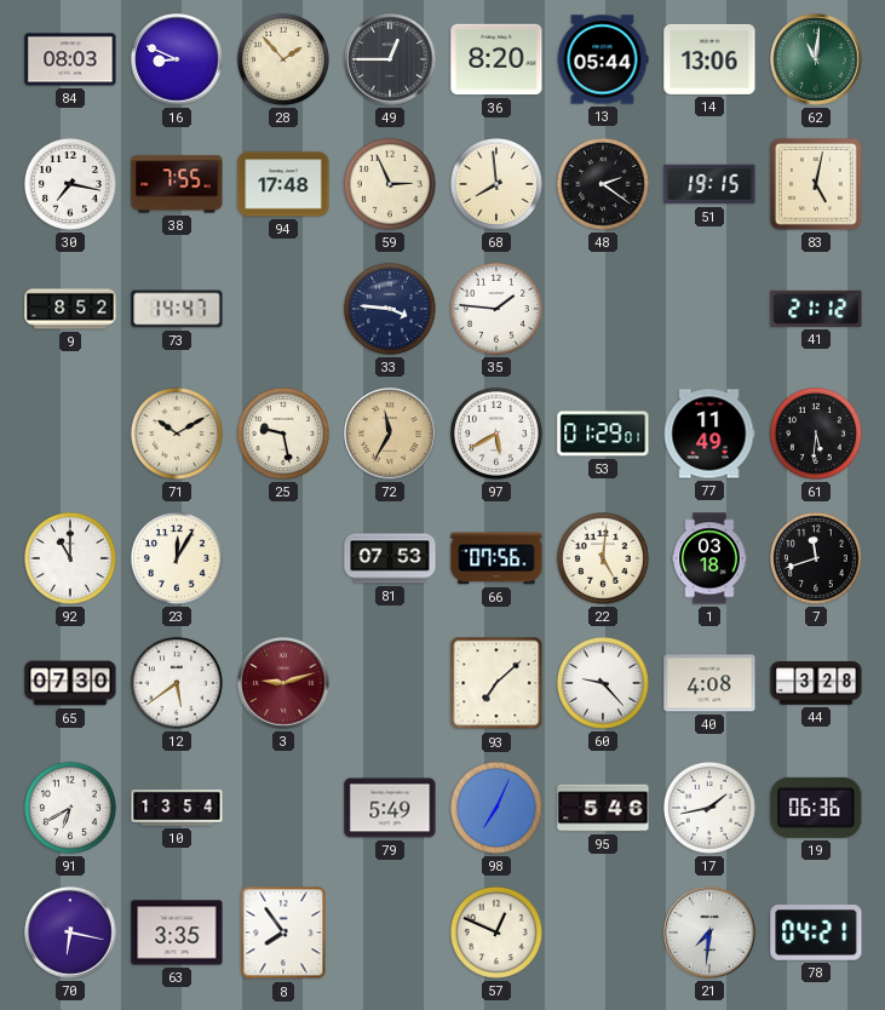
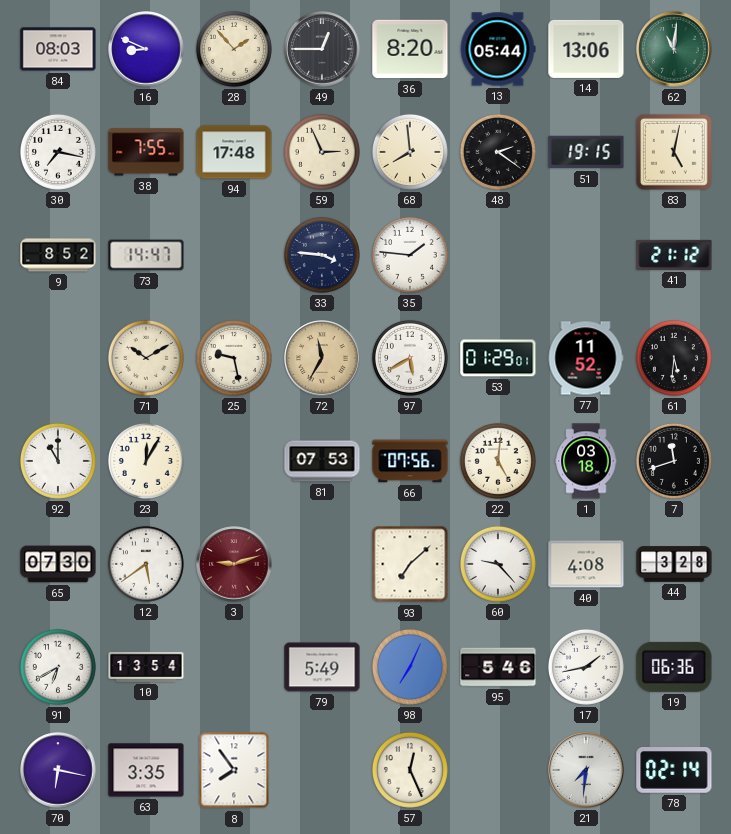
77: 11:49 -> 11:52
57: 12:49 -> 12:26
78: 04:21 -> 02:14
